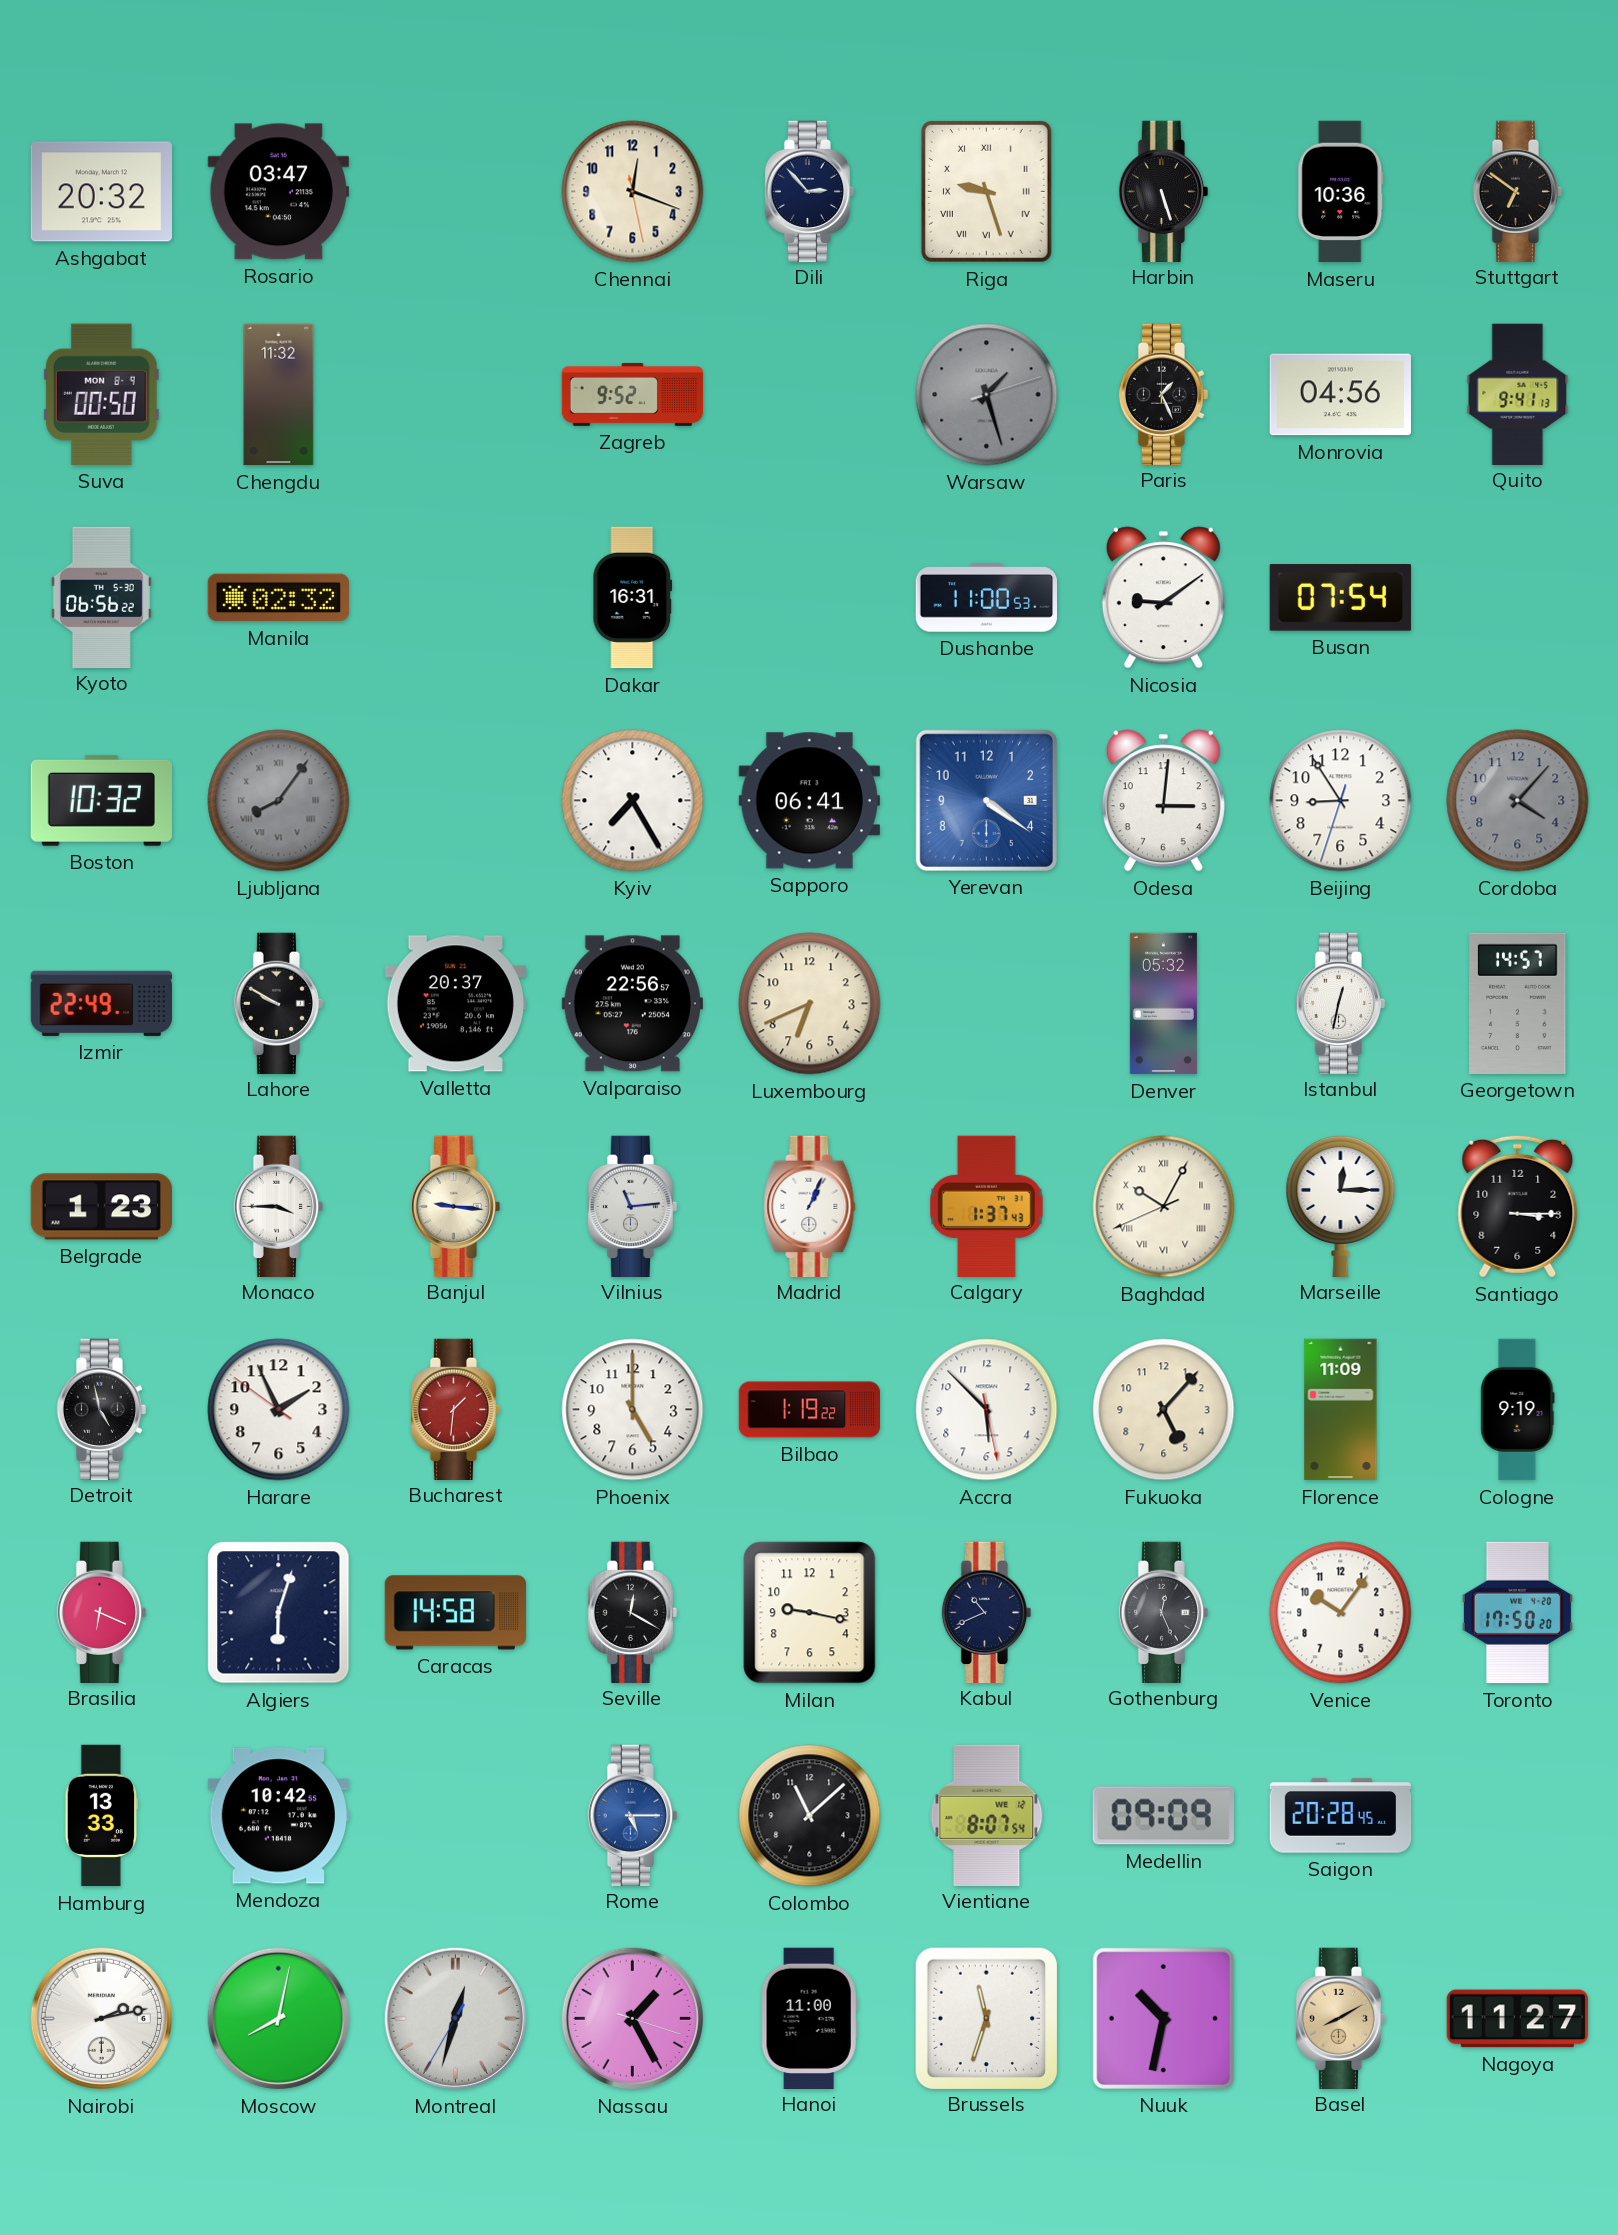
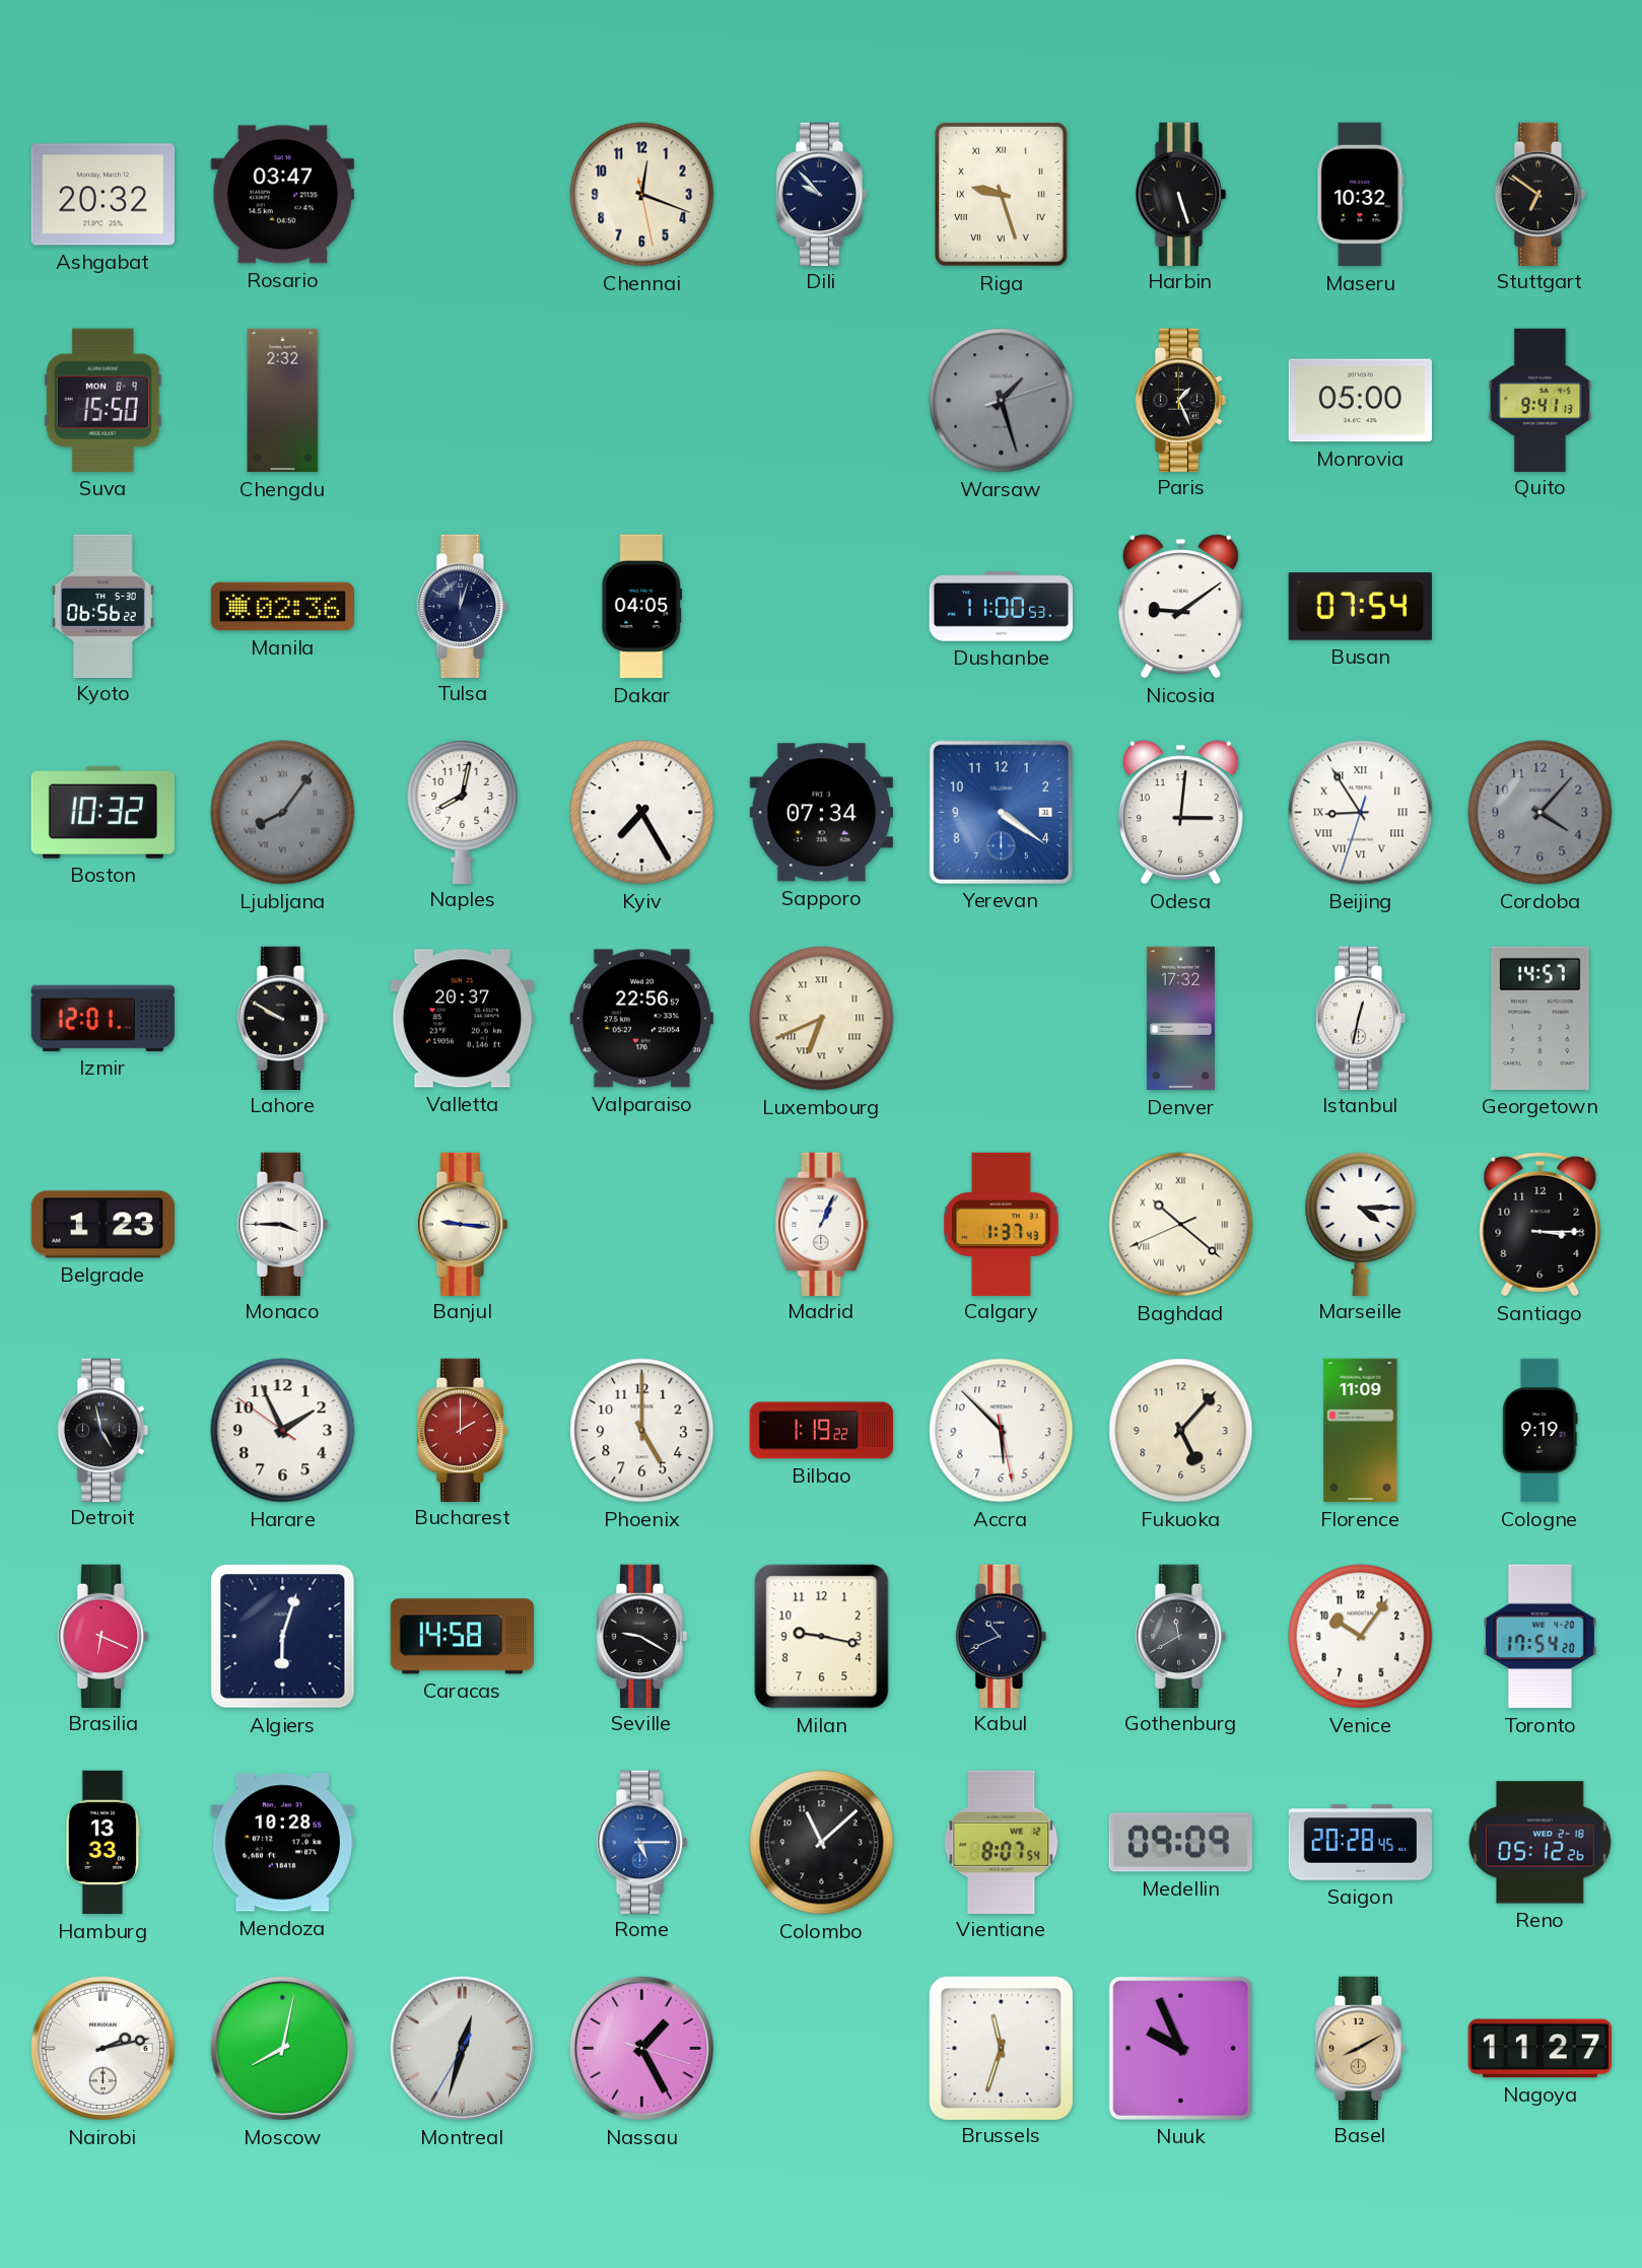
Dili: 2:53 -> 9:53
Maseru: 10:36 -> 10:32
Suva: 00:50 -> 15:50
Chengdu: 11:32 -> 2:32
Zagreb: 9:52 -> none
Monrovia: 04:56 -> 05:00
Manila: 02:32 -> 02:36
Tulsa: none -> 12:03
Dakar: 16:31 -> 04:05
Naples: none -> 8:02
Sapporo: 06:41 -> 07:34
Beijing numerals: Arabic -> Roman
Izmir: 22:49 -> 12:01
Luxembourg numerals: Arabic -> Roman
Denver: 05:32 -> 17:32
Vilnius: 11:14 -> none
Baghdad: 10:04 -> 10:21
Marseille: 12:15 -> 4:15
Bucharest: 1:31 -> 2:00
Seville: 12:20 -> 9:20
Gothenburg: 12:26 -> 11:40
Toronto: 17:50 -> 17:54
Mendoza: 10:42 -> 10:28
Reno: none -> 05:12
Hanoi: 11:00 -> none
Nuuk: 10:32 -> 9:56
